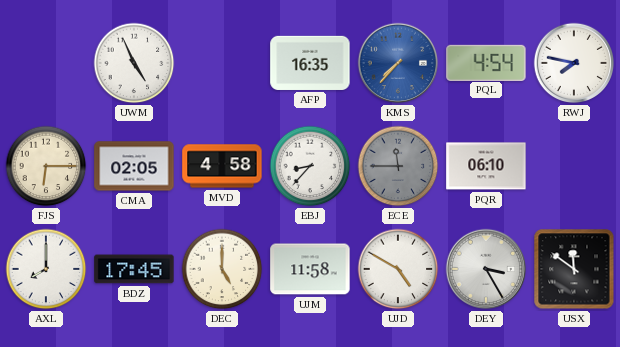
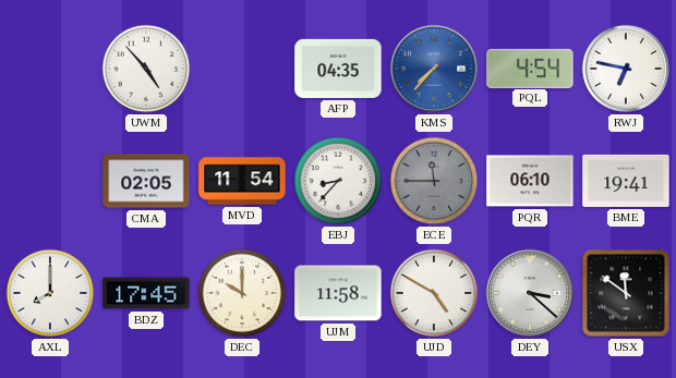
UWM: 4:56 -> 4:53
AFP: 16:35 -> 04:35
RWJ: 7:47 -> 6:47
FJS: 6:15 -> none
MVD: 4:58 -> 11:54
BME: none -> 19:41
DEC: 5:00 -> 10:00
DEY: 3:25 -> 3:22
